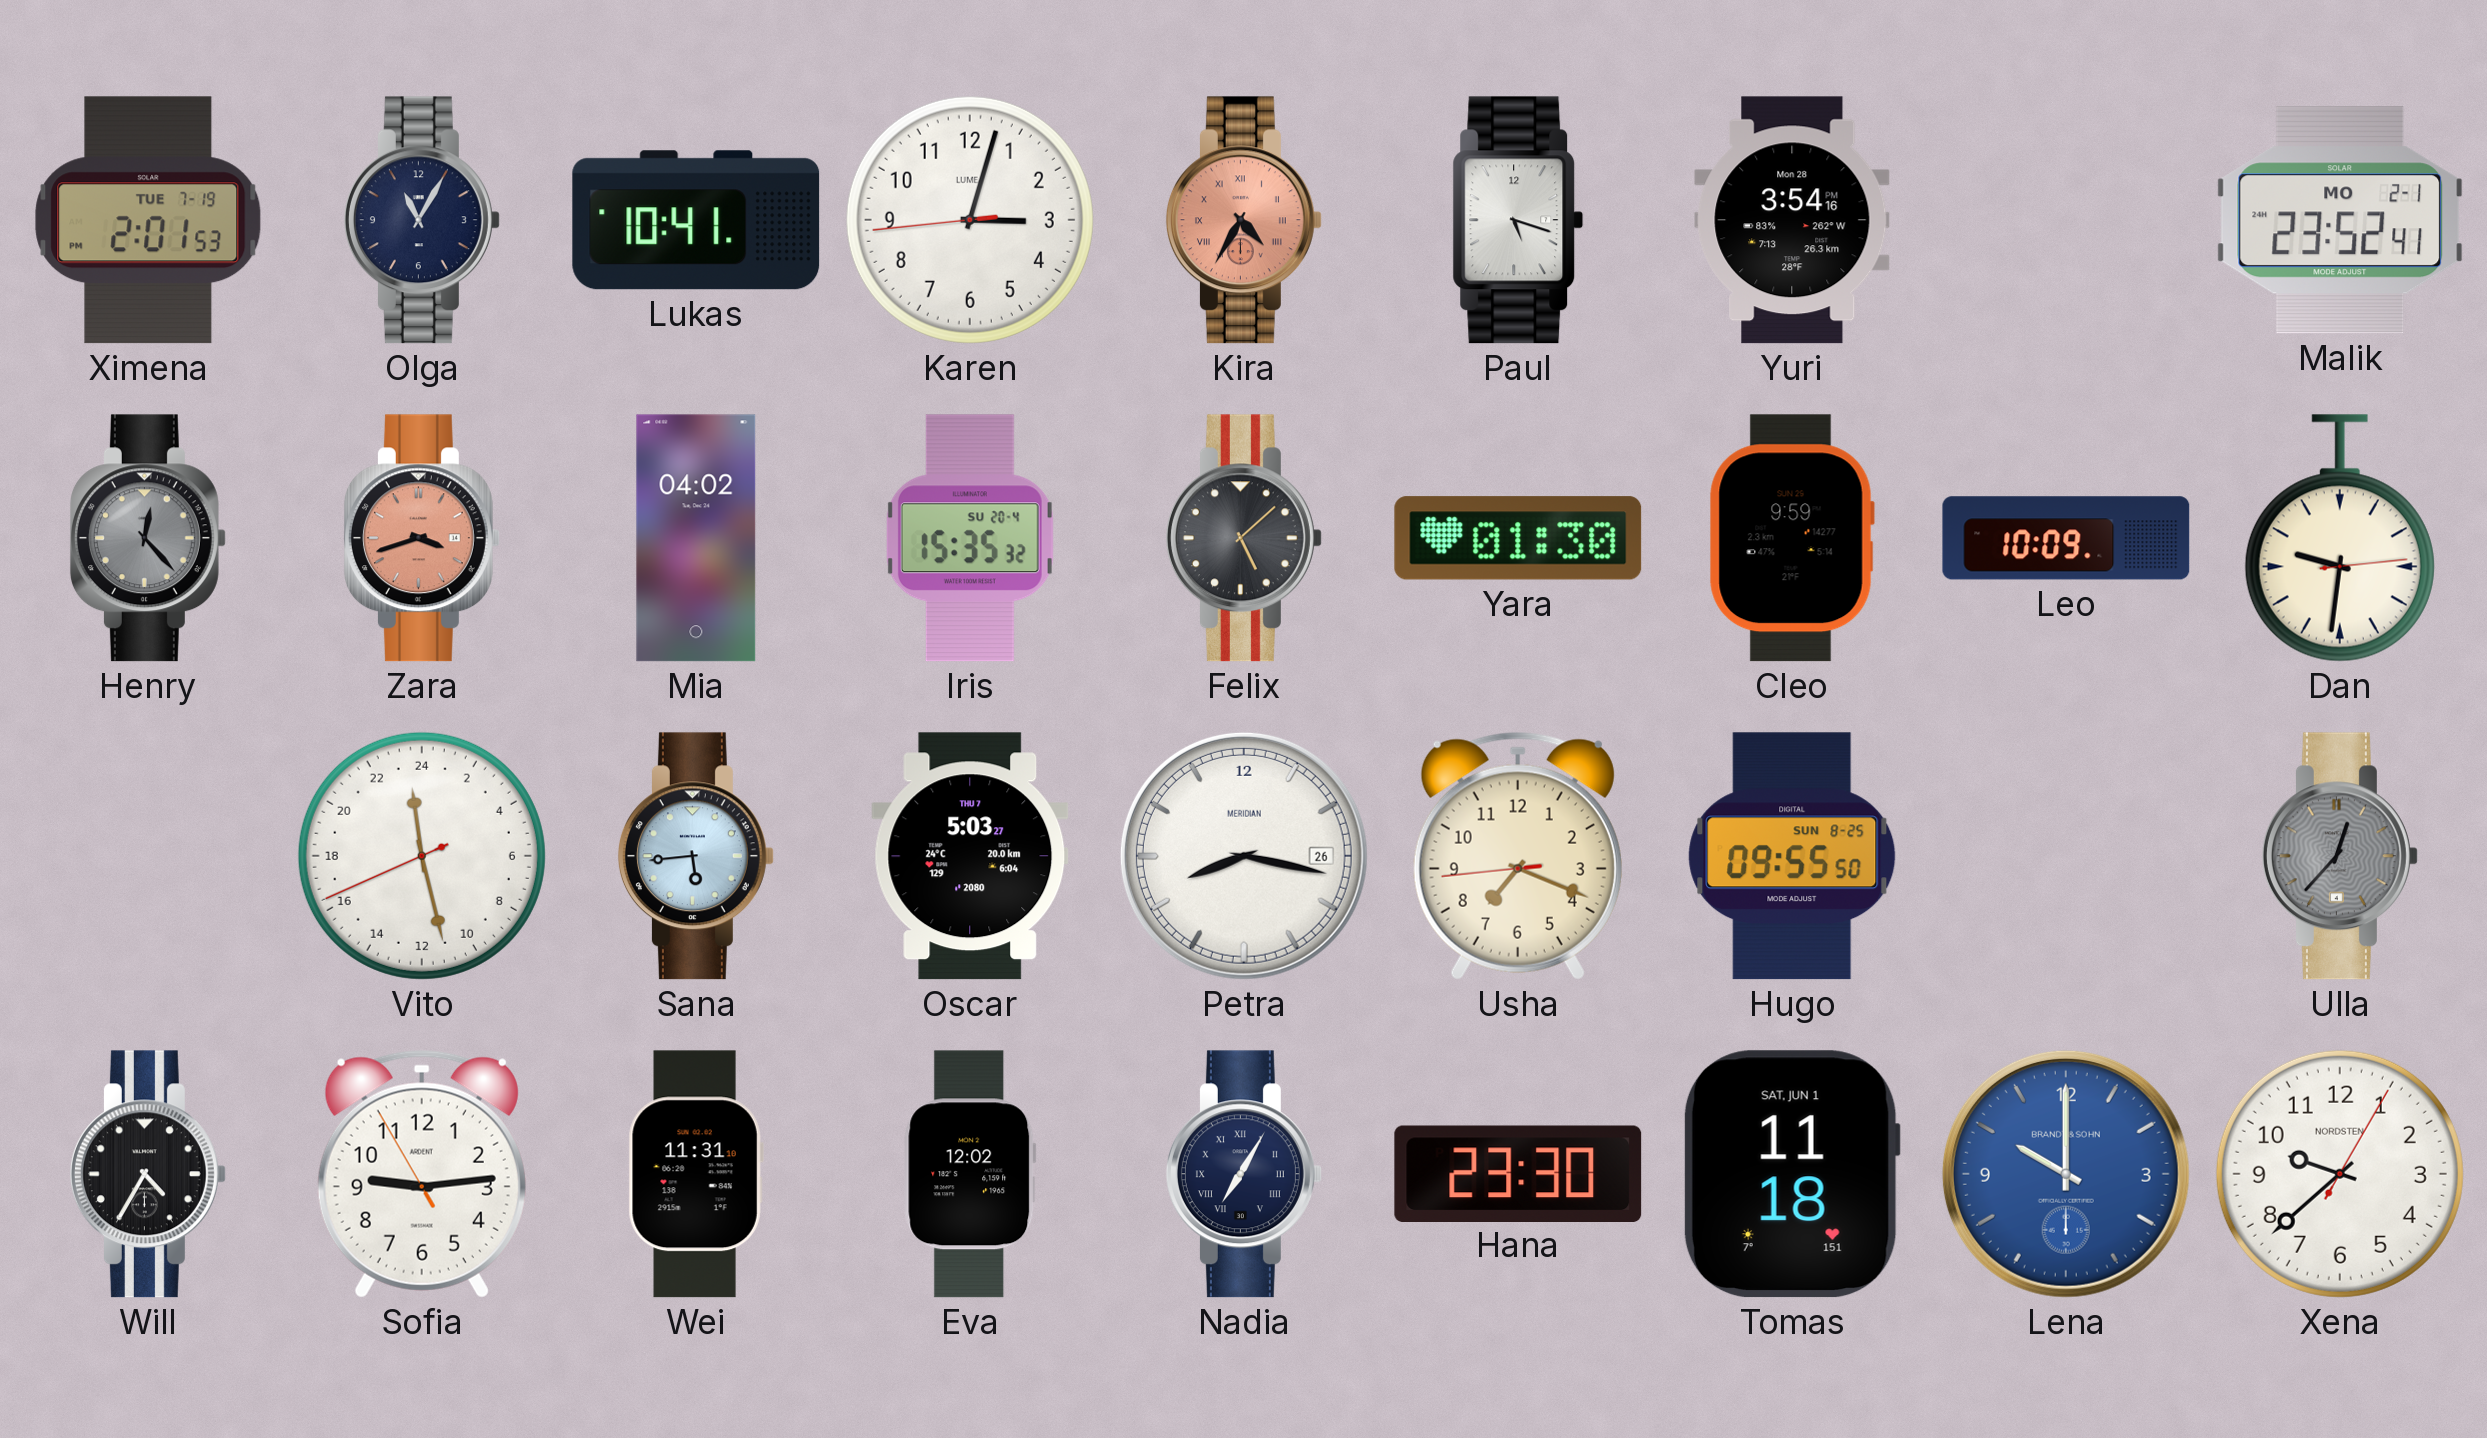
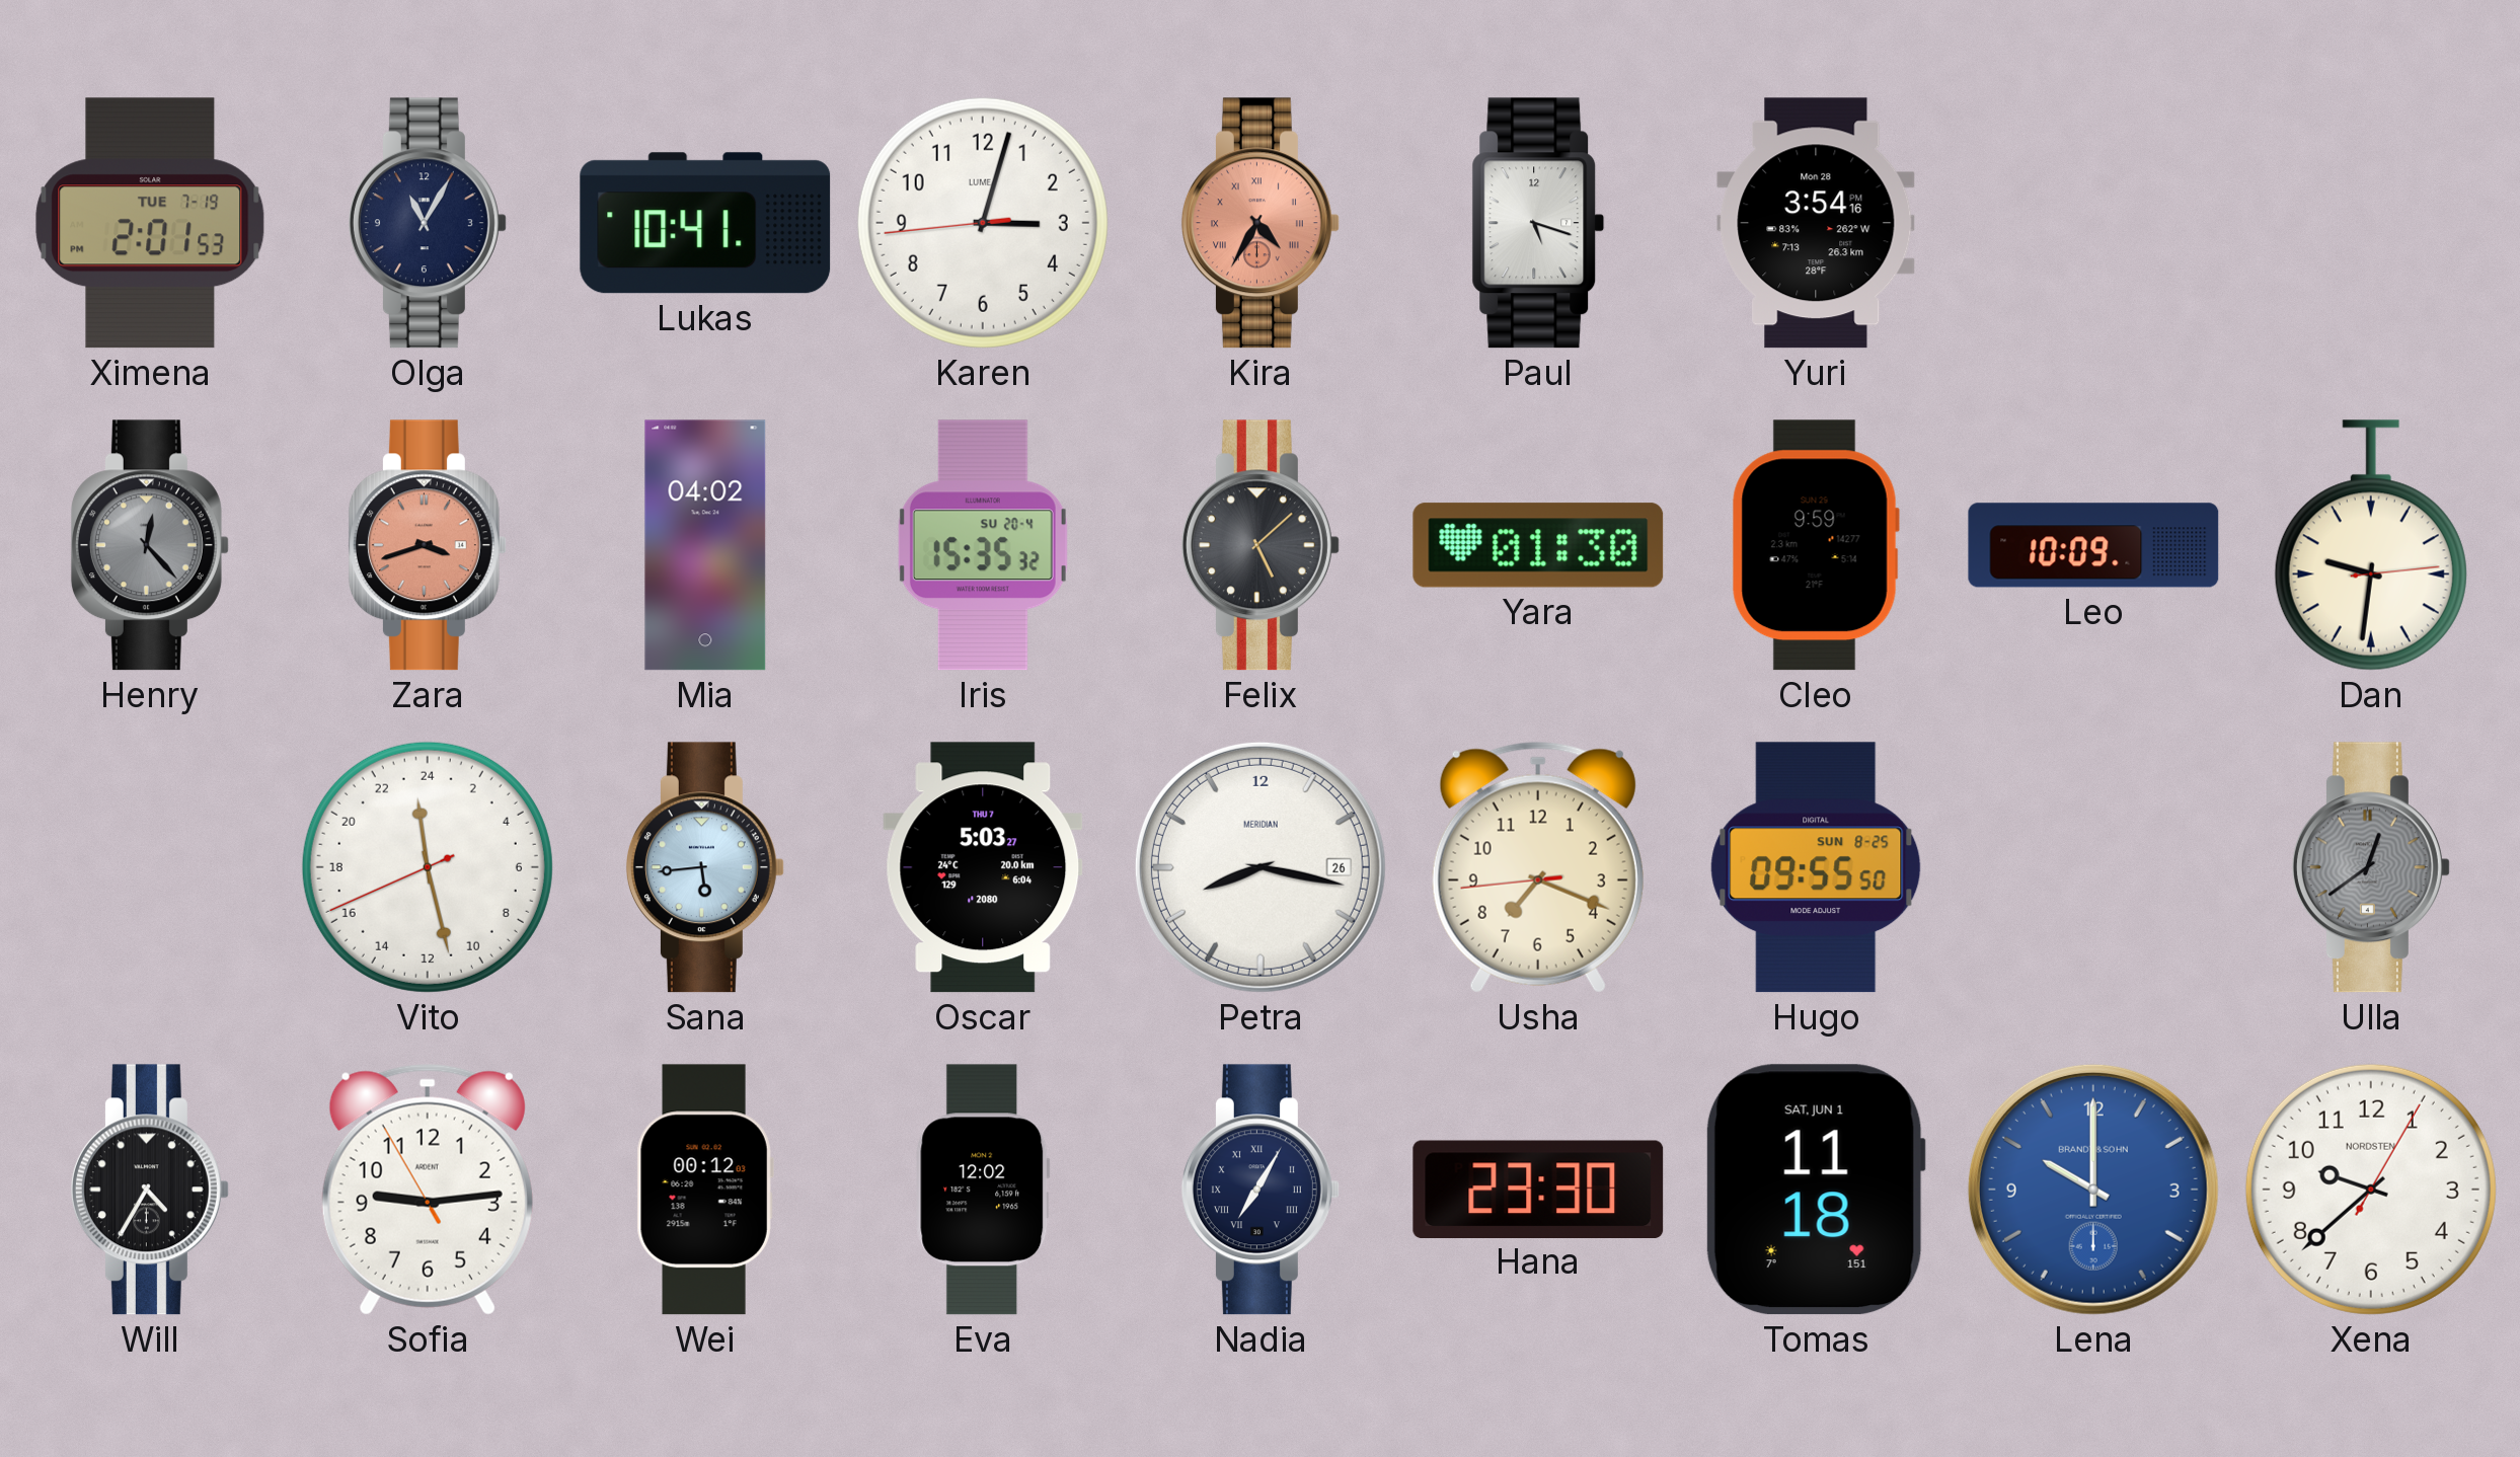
Malik: 23:52 -> none
Ulla: 12:37 -> 12:39
Wei: 11:31 -> 00:12
